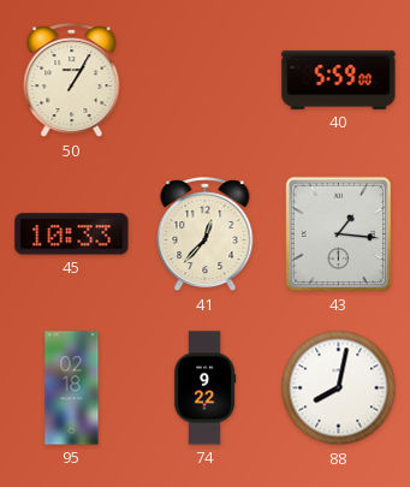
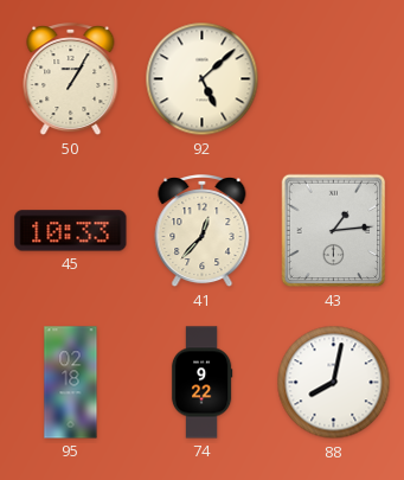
92: none -> 5:08
40: 5:59 -> none
43: 1:16 -> 1:14
